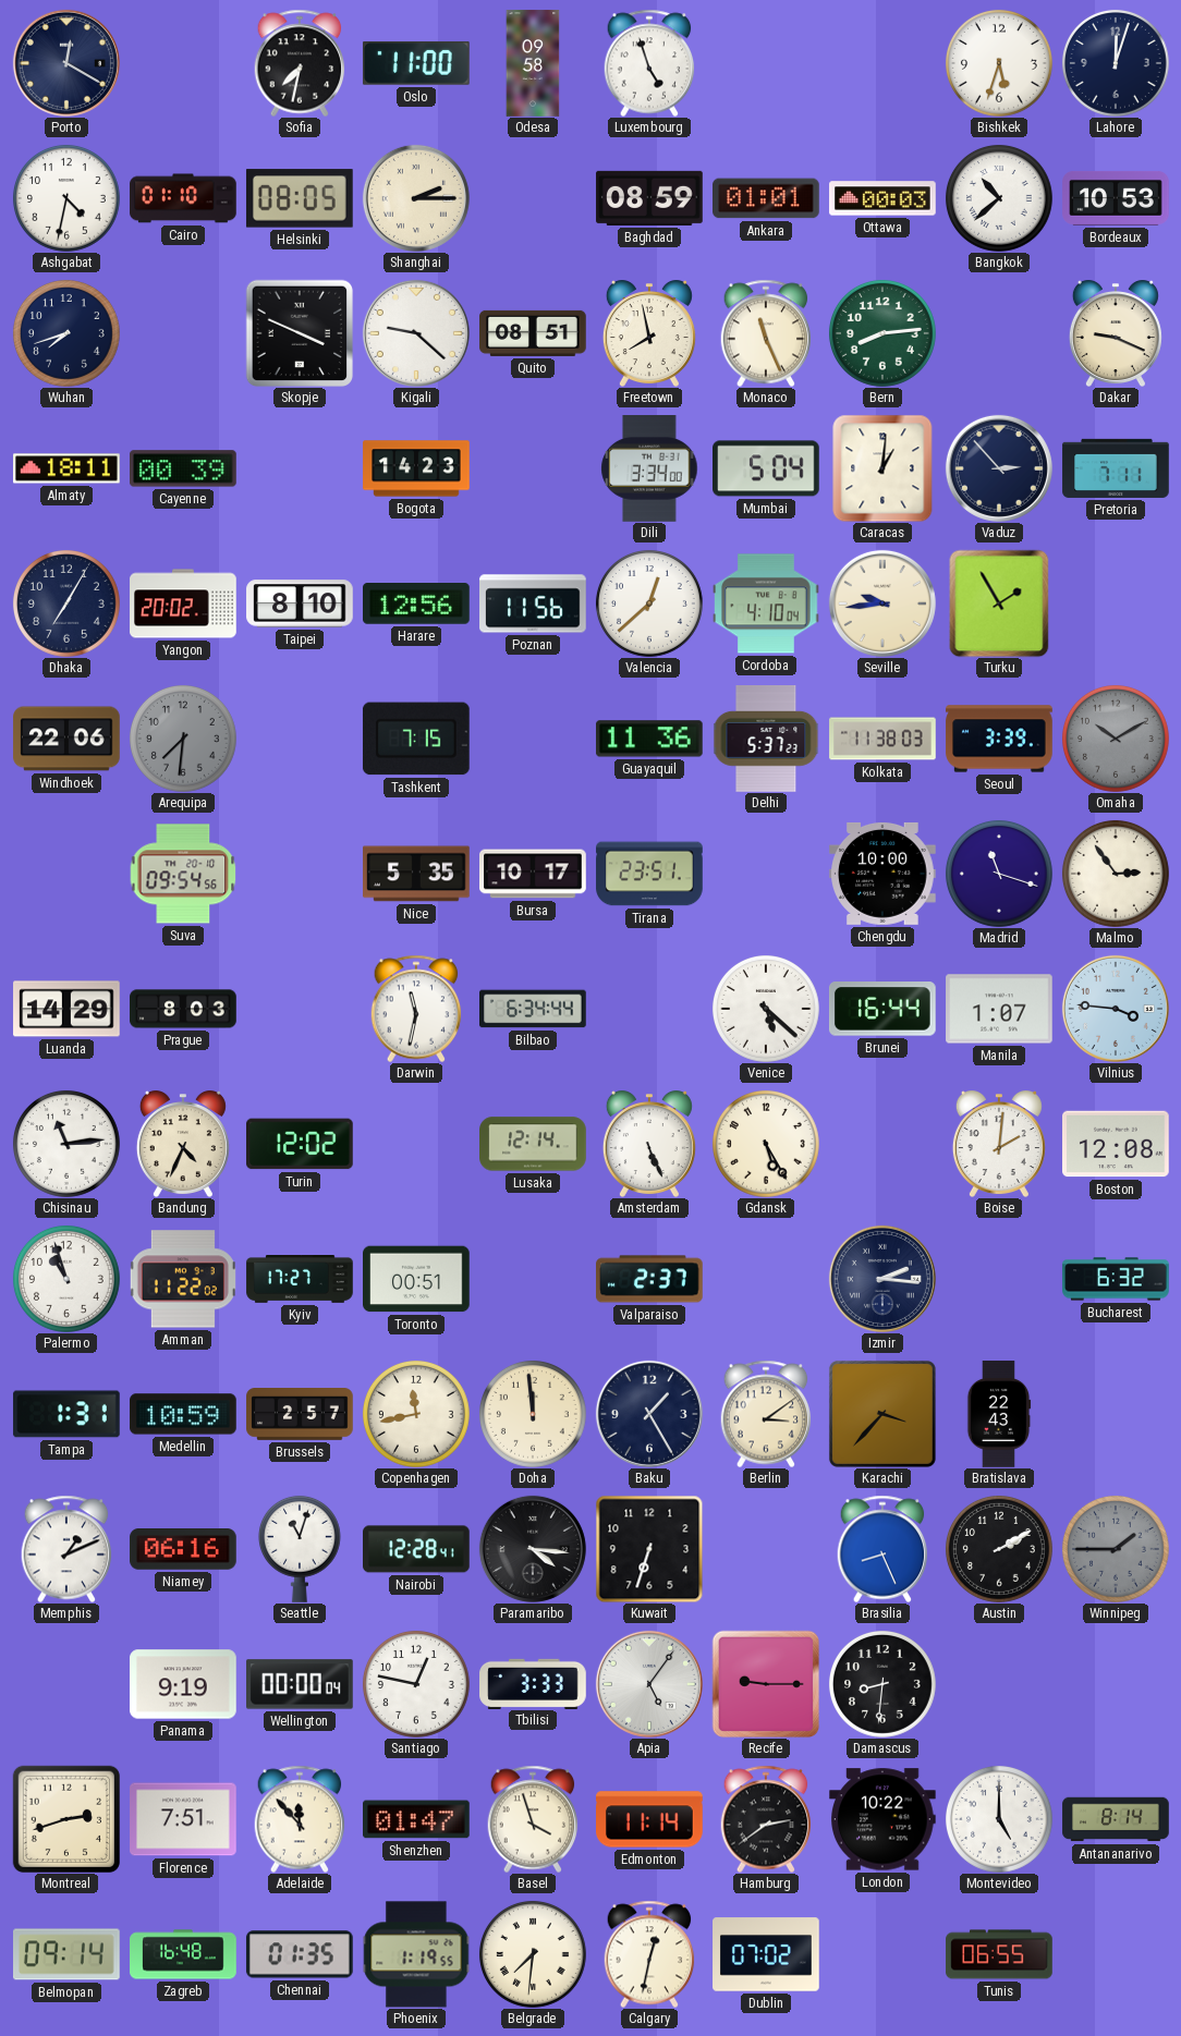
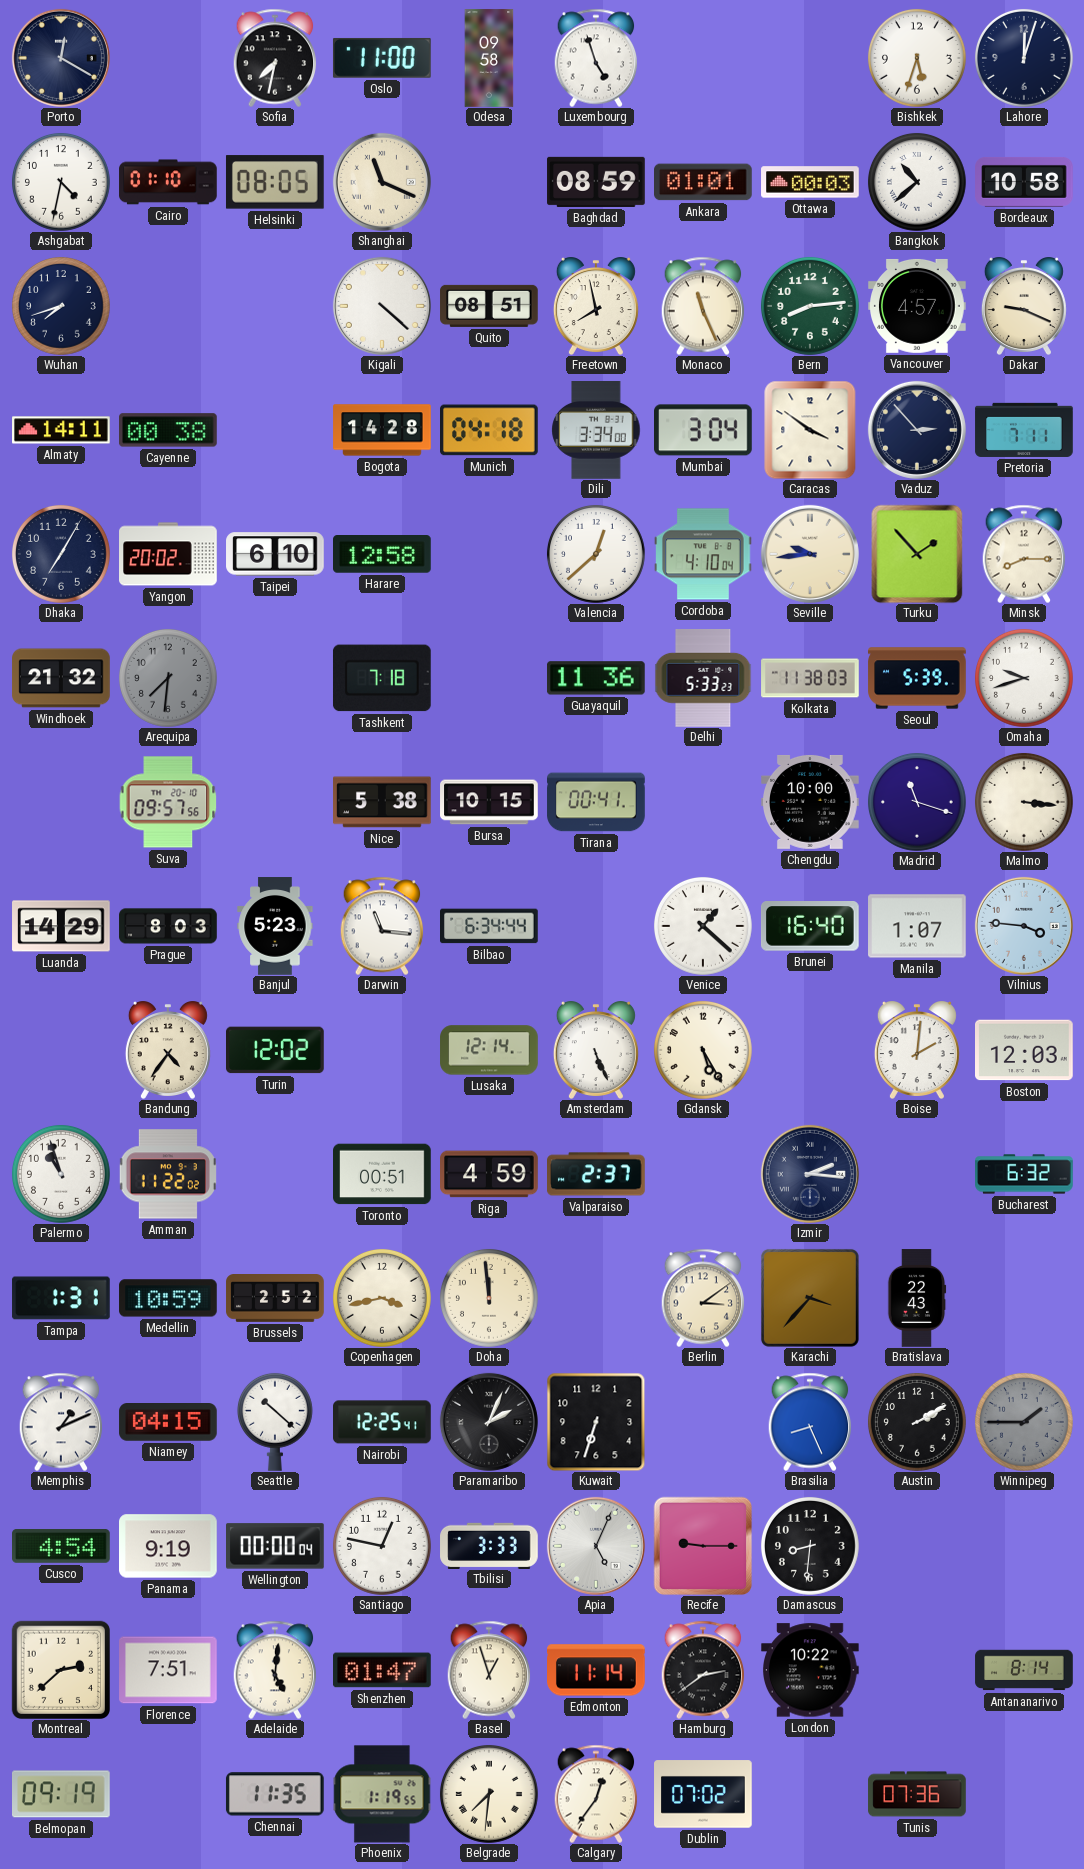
Shanghai: 2:15 -> 11:19
Bordeaux: 10:53 -> 10:58
Skopje: 3:49 -> none
Kigali: 9:22 -> 4:22
Vancouver: none -> 4:57
Almaty: 18:11 -> 14:11
Cayenne: 00:39 -> 00:38
Bogota: 14:23 -> 14:28
Munich: none -> 04:18
Mumbai: 5:04 -> 3:04
Caracas: 1:01 -> 3:51
Taipei: 8:10 -> 6:10
Harare: 12:56 -> 12:58
Poznan: 11:56 -> none
Turku: 1:55 -> 1:53
Minsk: none -> 8:15
Windhoek: 22:06 -> 21:32
Tashkent: 7:15 -> 7:18
Delhi: 5:37 -> 5:33
Seoul: 3:39 -> 5:39
Omaha: 10:10 -> 9:42
Omaha dial: grey -> white
Suva: 09:54 -> 09:57
Nice: 5:35 -> 5:38
Bursa: 10:17 -> 10:15
Tirana: 23:51 -> 00:41
Malmo: 2:54 -> 3:16
Banjul: none -> 5:23
Darwin: 11:32 -> 11:16
Venice: 5:22 -> 1:22
Brunei: 16:44 -> 16:40
Chisinau: 11:14 -> none
Bandung: 4:34 -> 4:36
Boston: 12:08 -> 12:03
Kyiv: 17:27 -> none
Riga: none -> 4:59
Brussels: 2:57 -> 2:52
Copenhagen: 11:43 -> 3:43
Baku: 1:25 -> none
Niamey: 06:16 -> 04:15
Seattle: 11:03 -> 10:22
Nairobi: 12:28 -> 12:25
Paramaribo: 4:16 -> 2:04
Cusco: none -> 4:54
Apia: 5:06 -> 5:04
Montreal: 2:42 -> 2:38
Adelaide: 11:53 -> 5:01
Basel: 3:57 -> 12:57
Montevideo: 5:00 -> none
Belmopan: 09:14 -> 09:19
Zagreb: 16:48 -> none
Chennai: 01:35 -> 11:35
Calgary: 12:32 -> 12:36
Tunis: 06:55 -> 07:36
